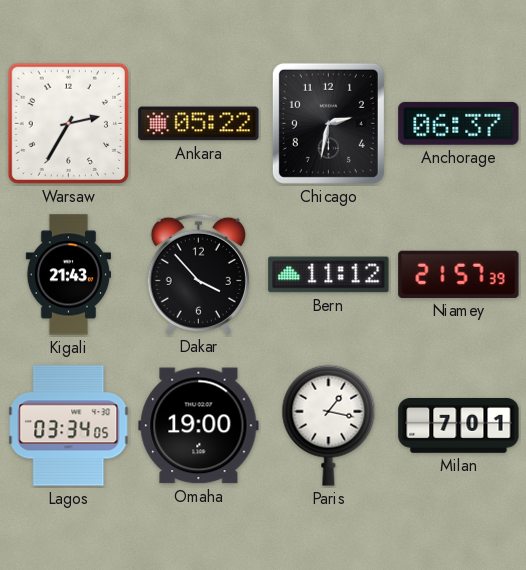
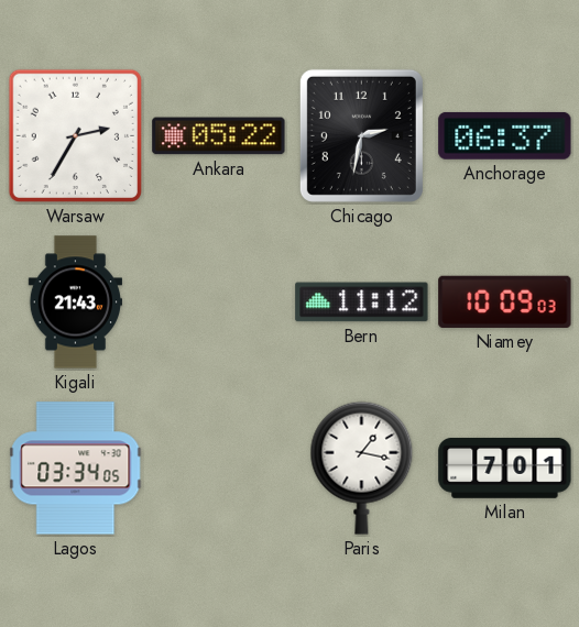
Dakar: 3:53 -> none
Niamey: 21:57 -> 10:09
Omaha: 19:00 -> none
